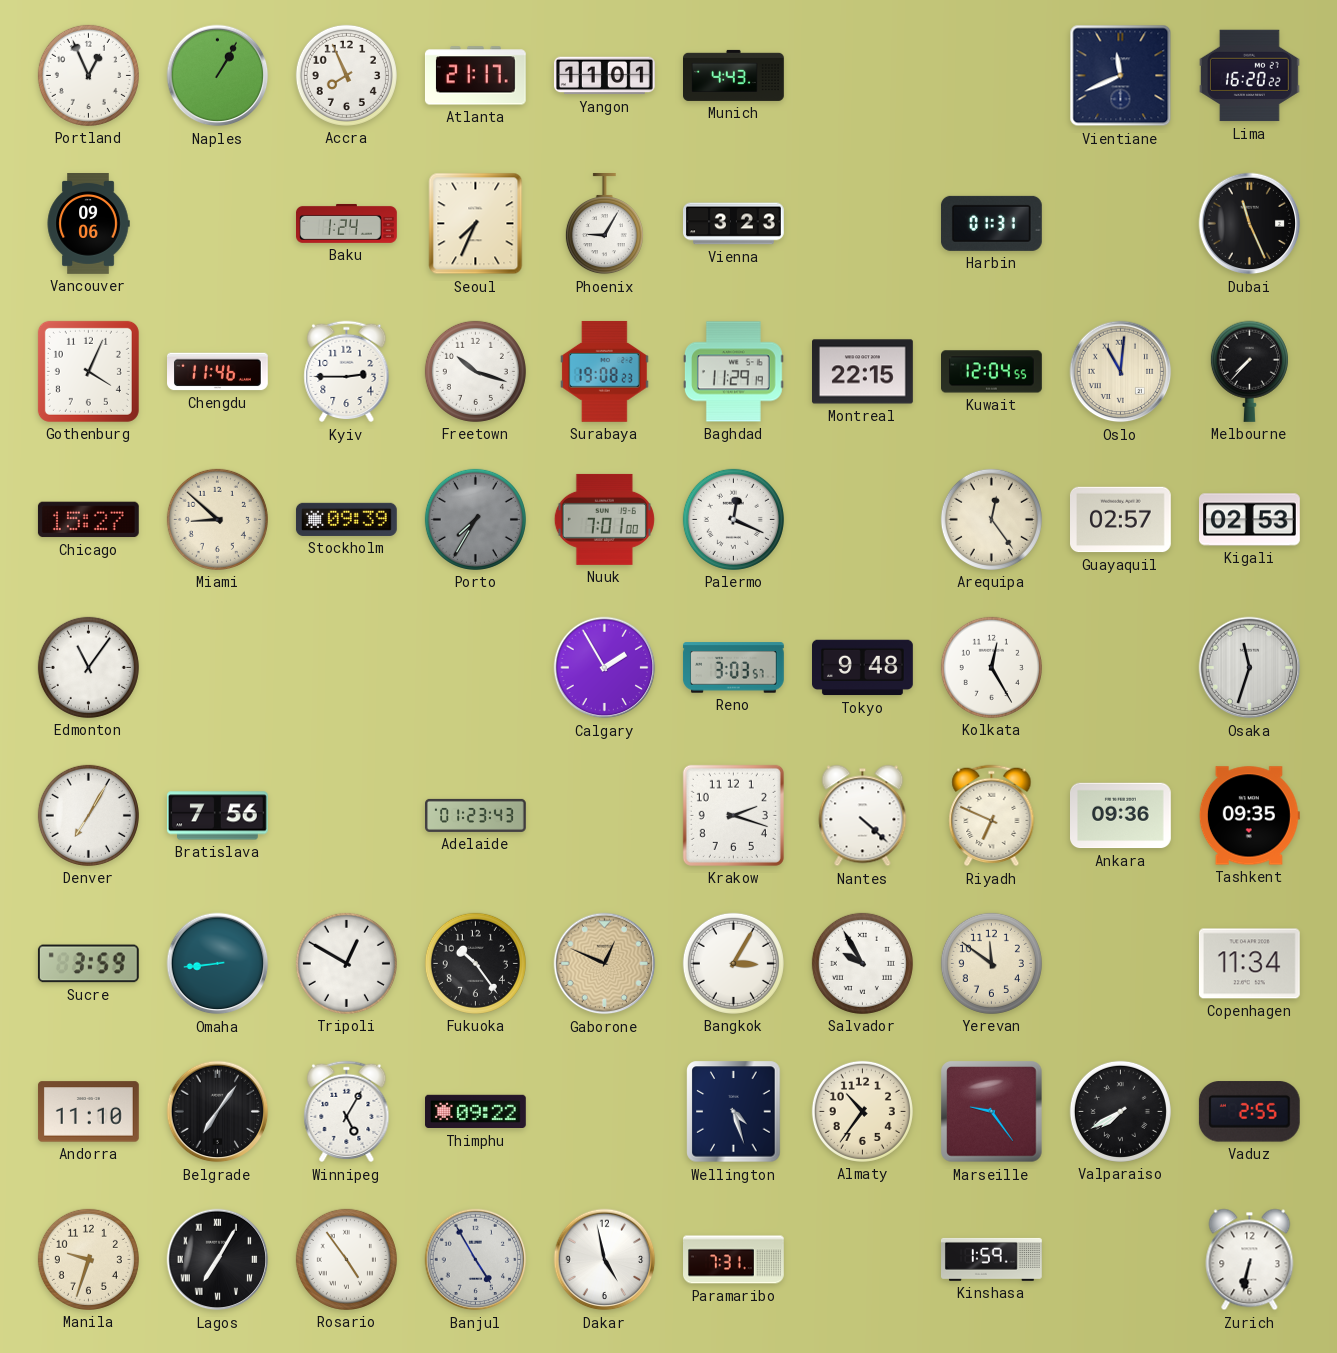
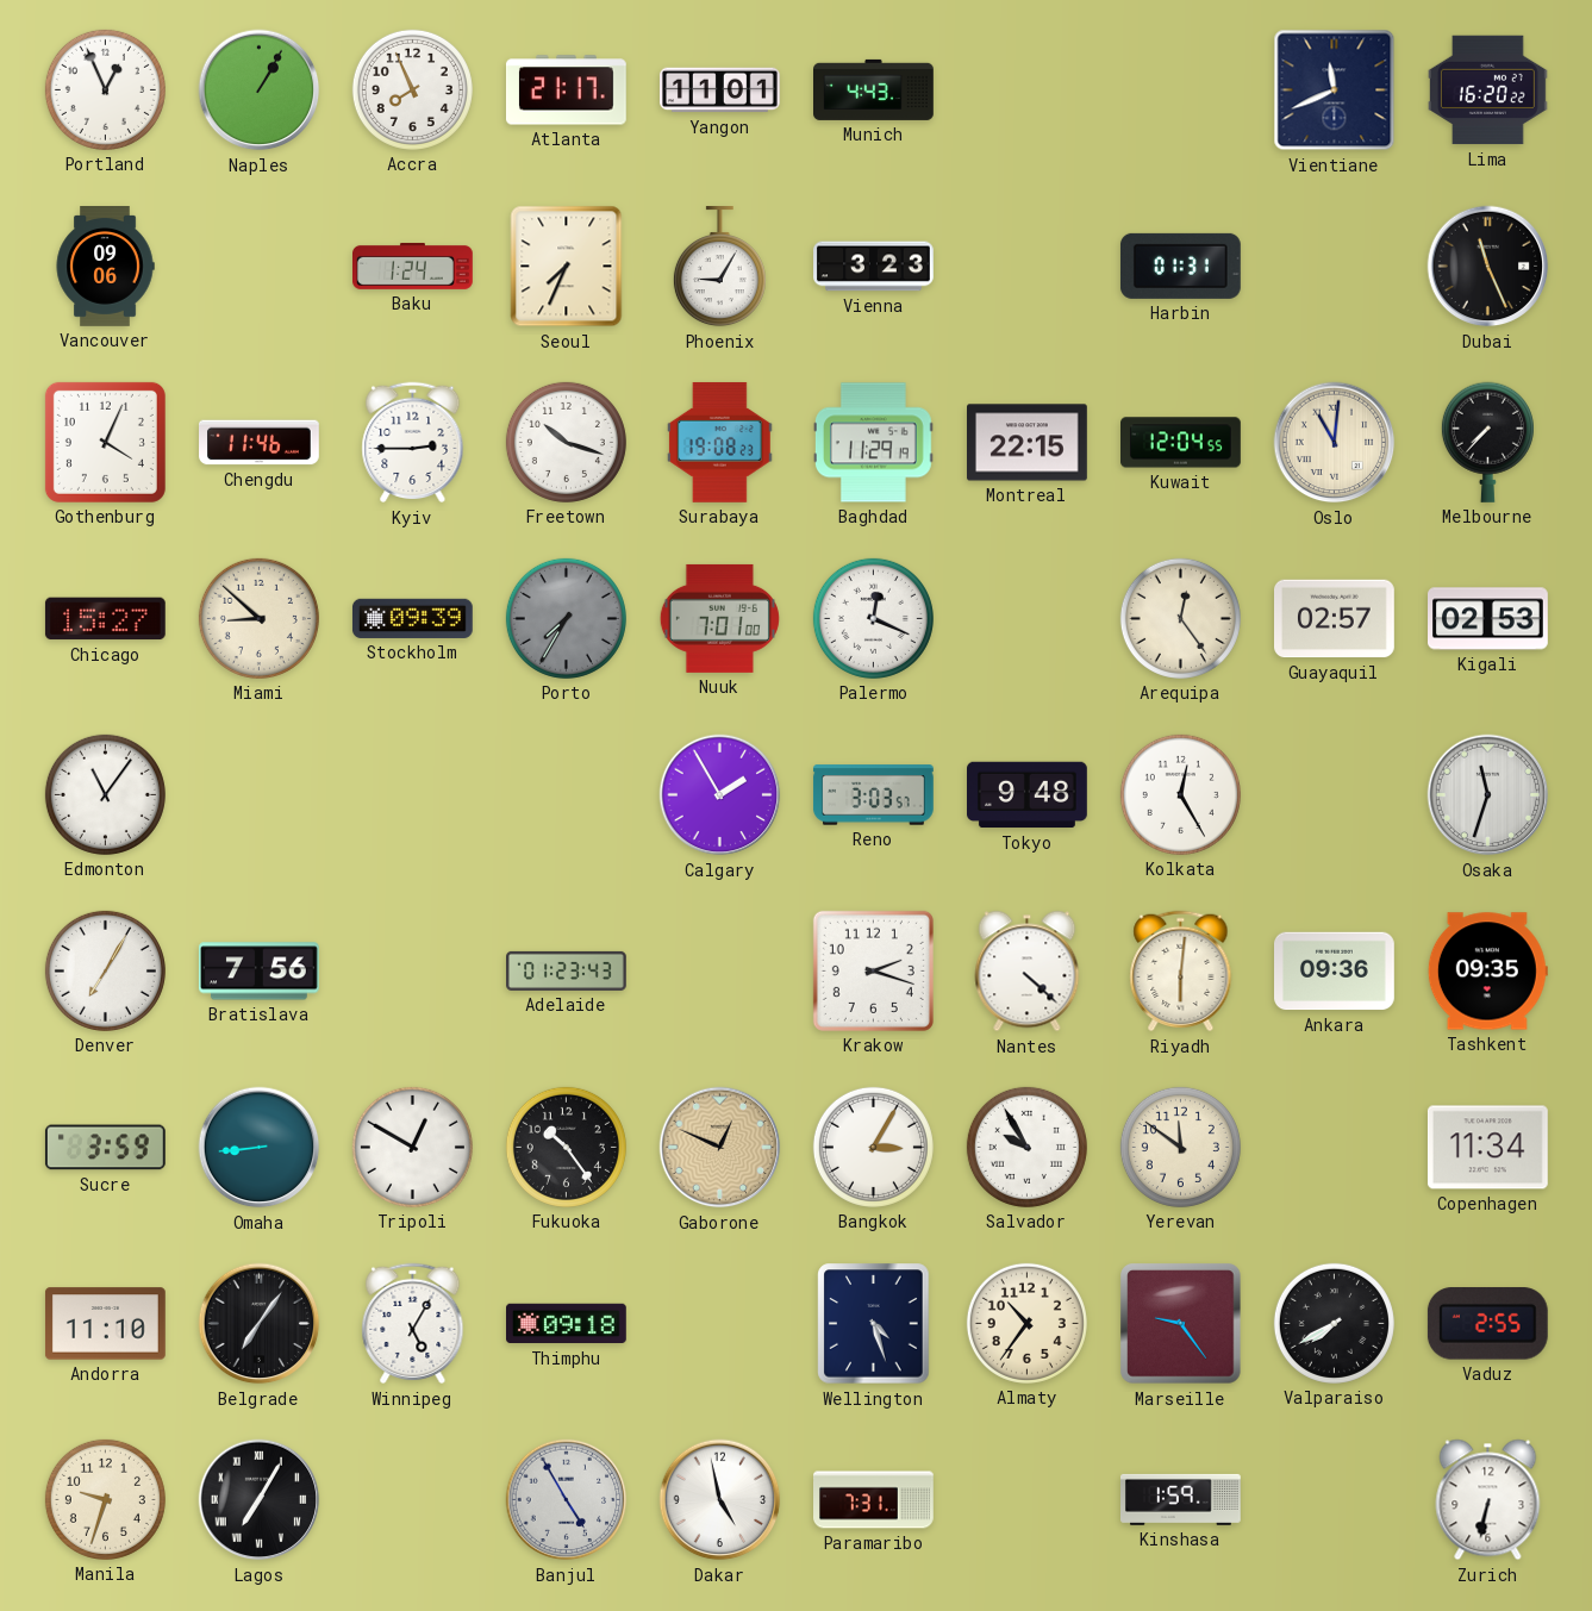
Riyadh: 6:49 -> 6:01
Thimphu: 09:22 -> 09:18
Rosario: 4:54 -> none
